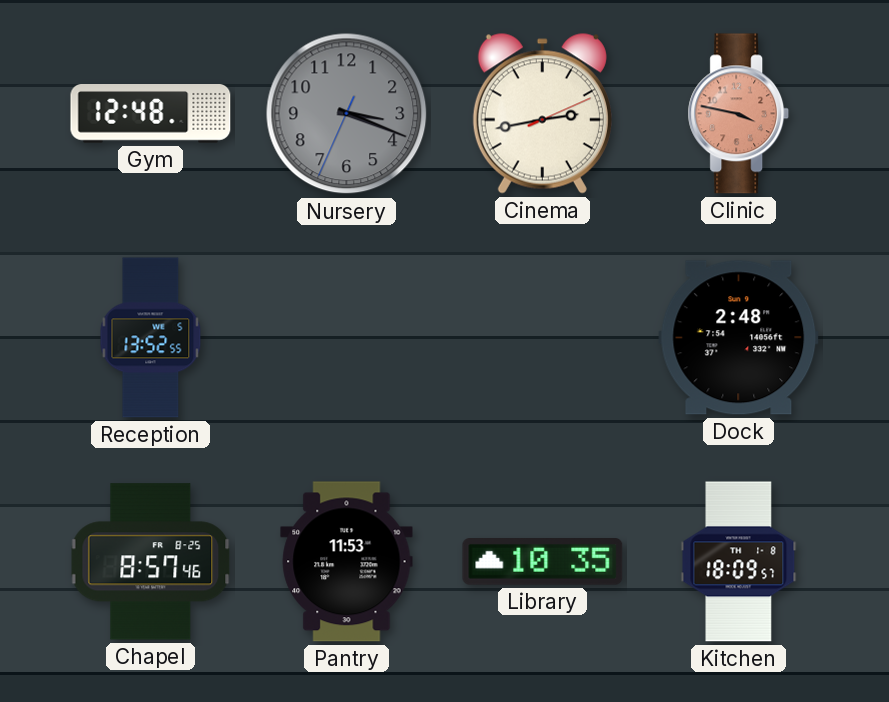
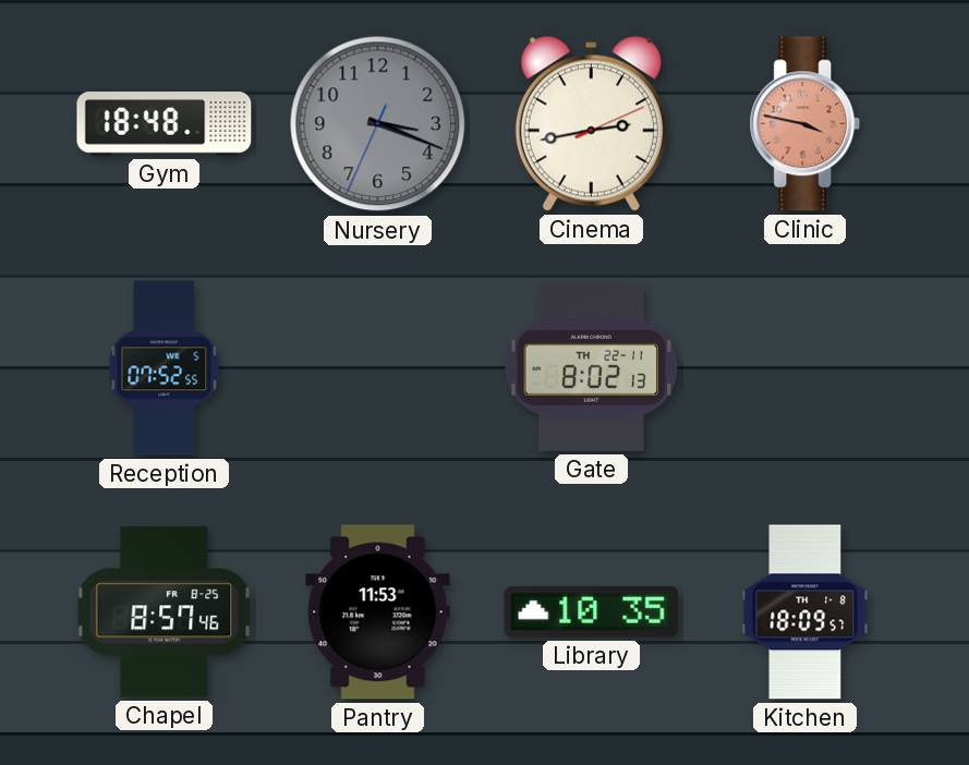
Gym: 12:48 -> 18:48
Reception: 13:52 -> 07:52
Gate: none -> 8:02
Dock: 2:48 -> none
